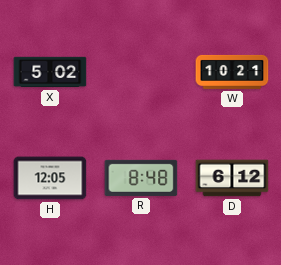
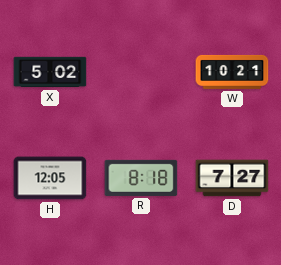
R: 8:48 -> 8:18
D: 6:12 -> 7:27
